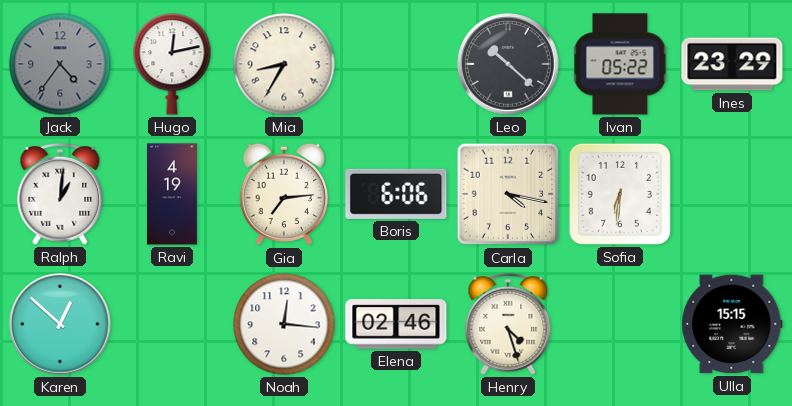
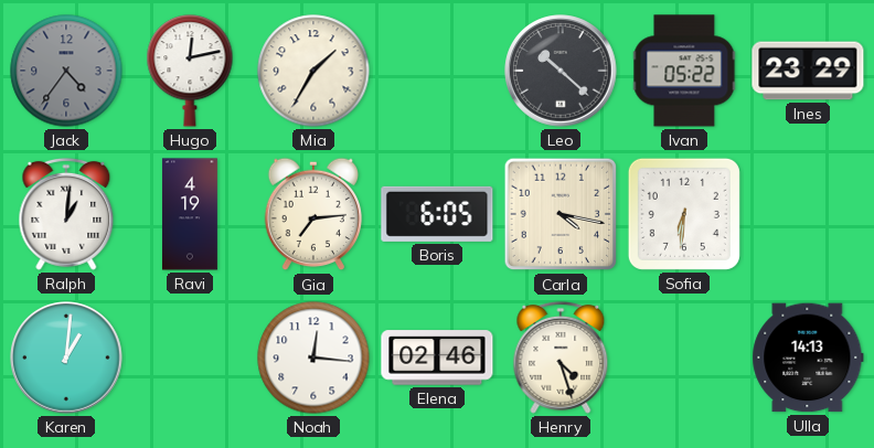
Mia: 8:35 -> 1:35
Boris: 6:06 -> 6:05
Karen: 12:52 -> 1:01
Ulla: 15:15 -> 14:13
